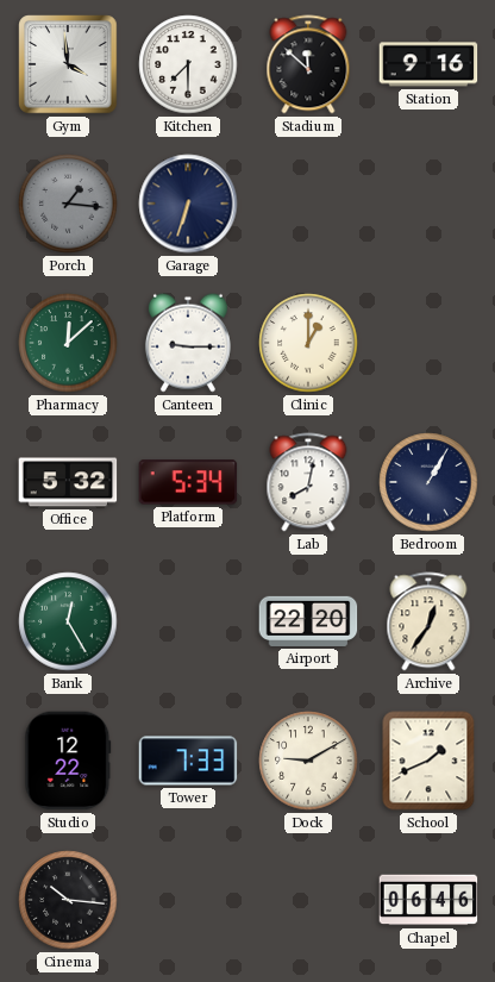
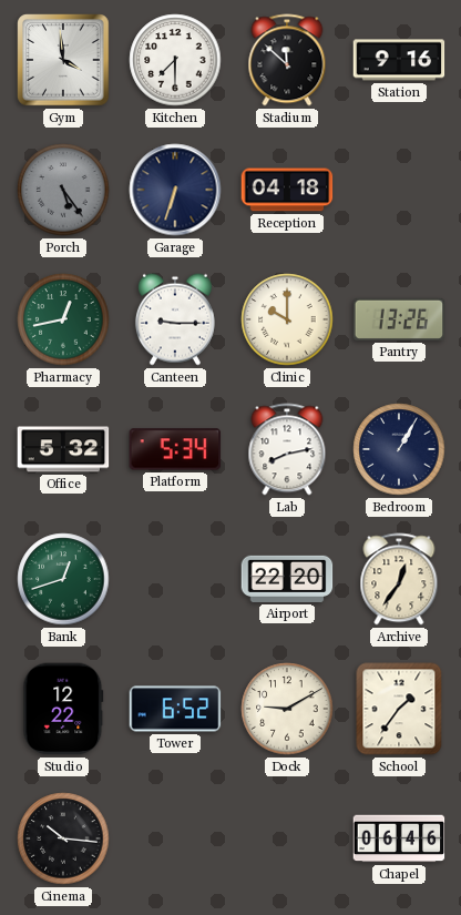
Porch: 1:16 -> 5:24
Reception: none -> 04:18
Pharmacy: 12:08 -> 12:43
Clinic: 1:00 -> 10:00
Pantry: none -> 13:26
Lab: 8:02 -> 8:13
Bank: 12:25 -> 12:42
Tower: 7:33 -> 6:52
School: 1:41 -> 1:36
